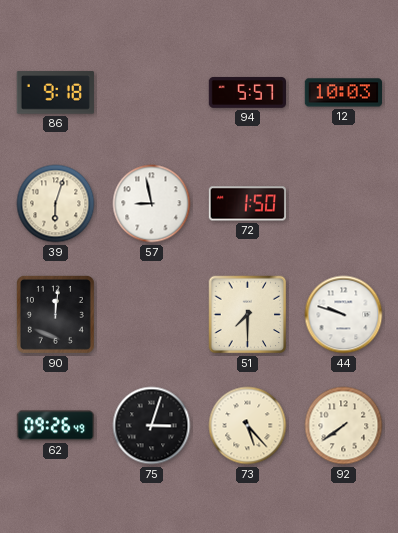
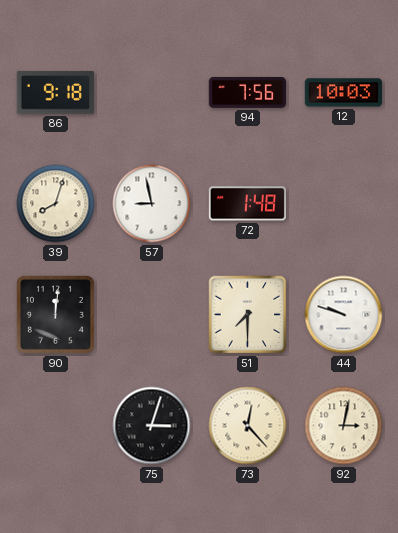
94: 5:57 -> 7:56
39: 6:03 -> 8:03
72: 1:50 -> 1:48
62: 09:26 -> none
73: 5:23 -> 12:23
92: 7:39 -> 3:02
